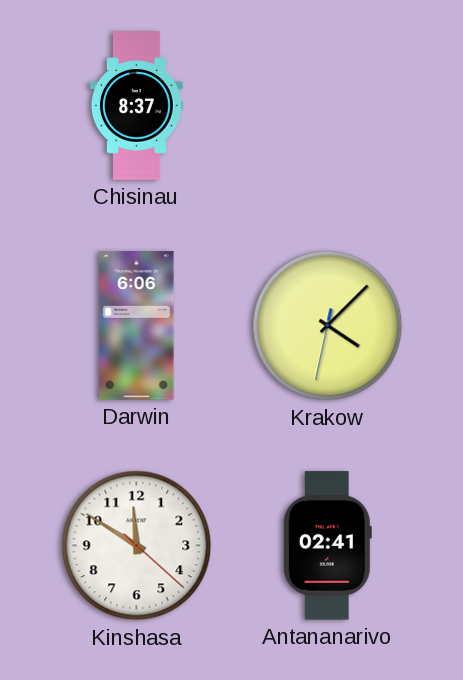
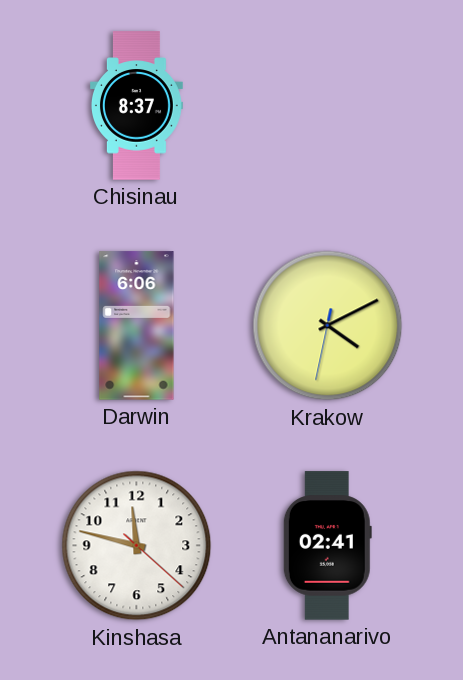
Krakow: 4:07 -> 4:10
Kinshasa: 11:50 -> 11:47
